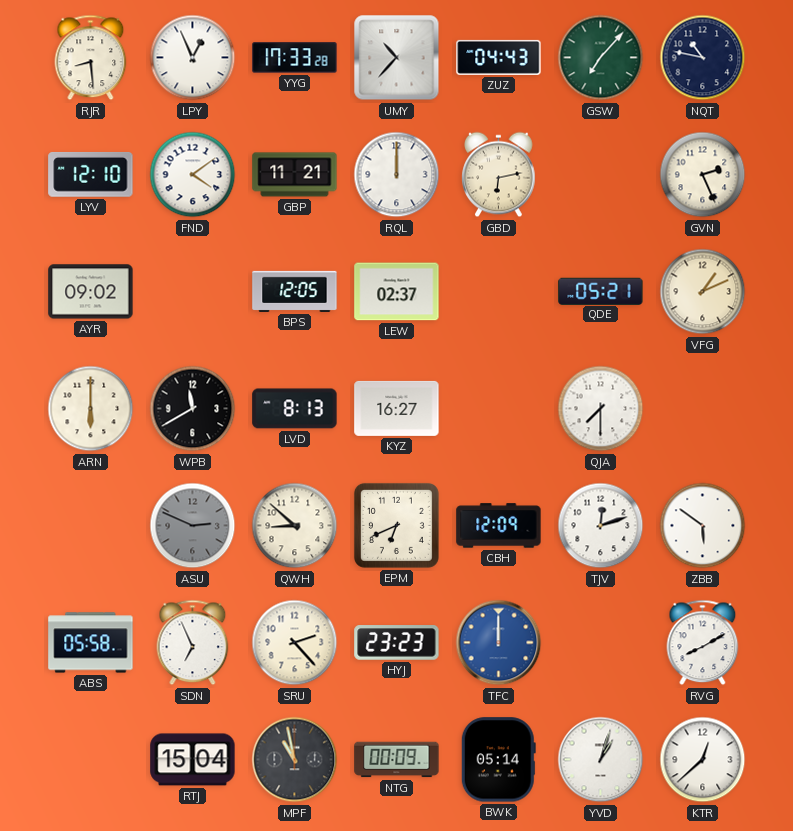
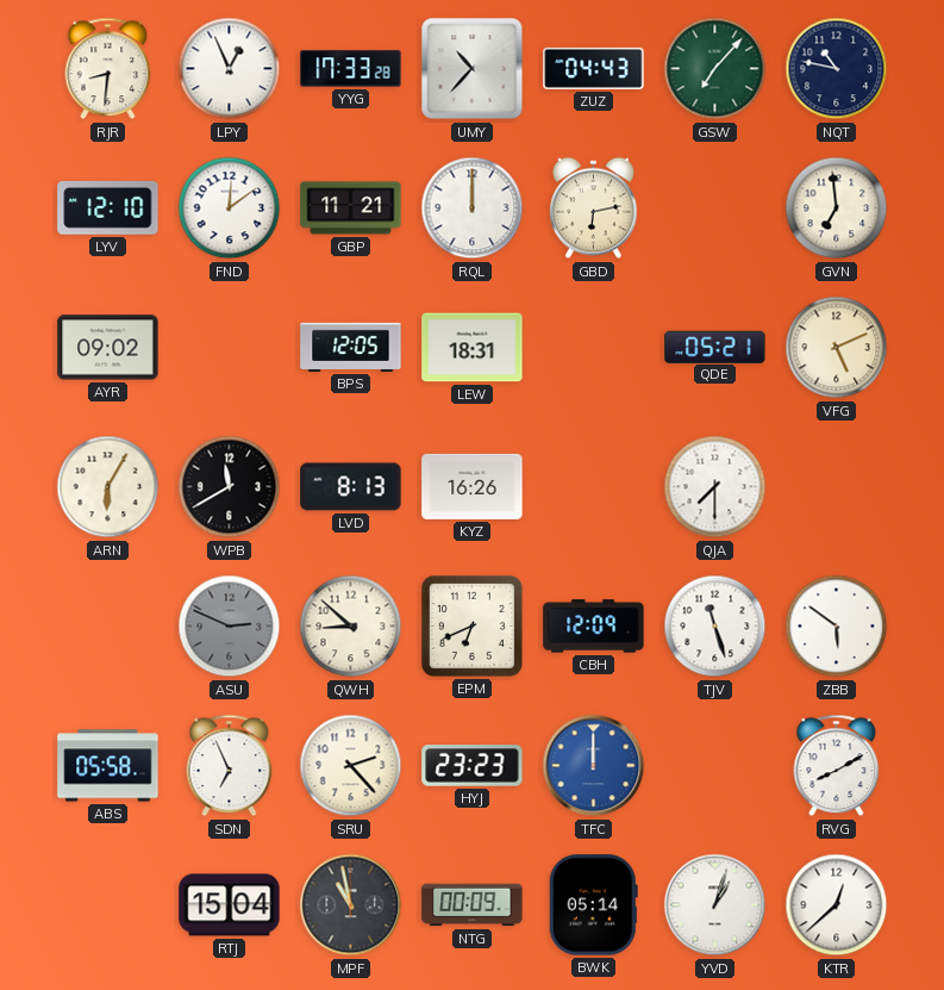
RJR: 8:29 -> 8:31
FND: 4:09 -> 12:09
GVN: 2:26 -> 6:59
LEW: 02:37 -> 18:31
VFG: 1:11 -> 5:11
ARN: 6:00 -> 6:05
KYZ: 16:27 -> 16:26
TJV: 12:12 -> 11:27
